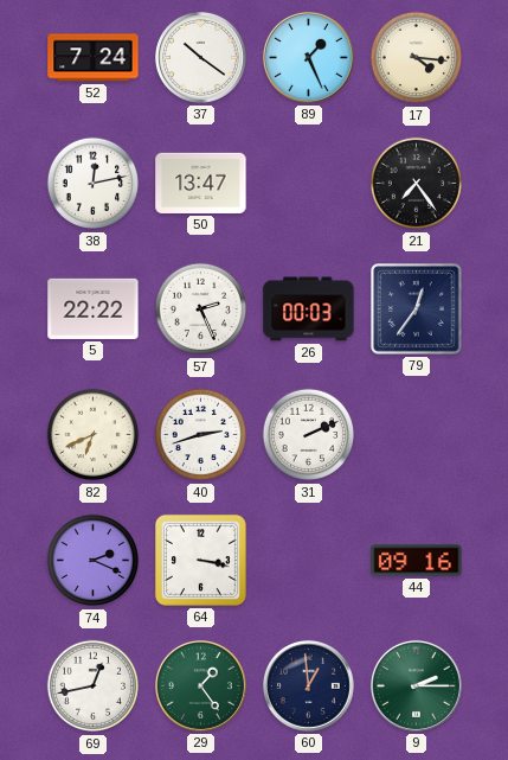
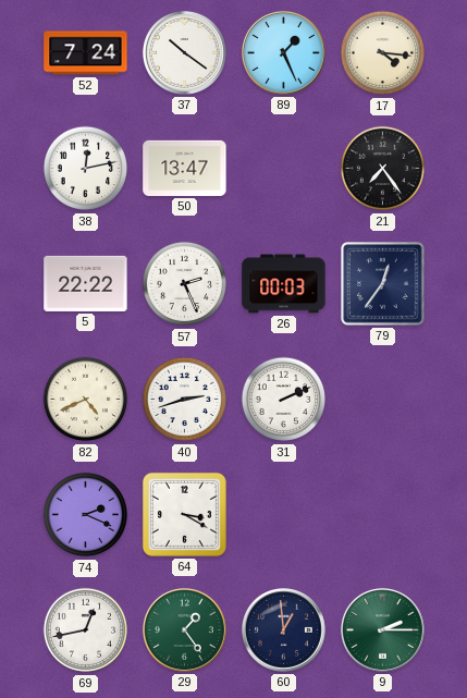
82: 6:41 -> 4:41
64: 3:17 -> 3:20
44: 09:16 -> none
